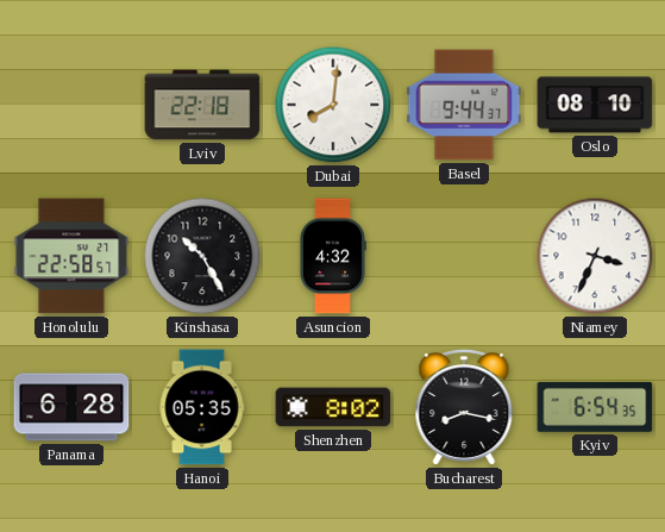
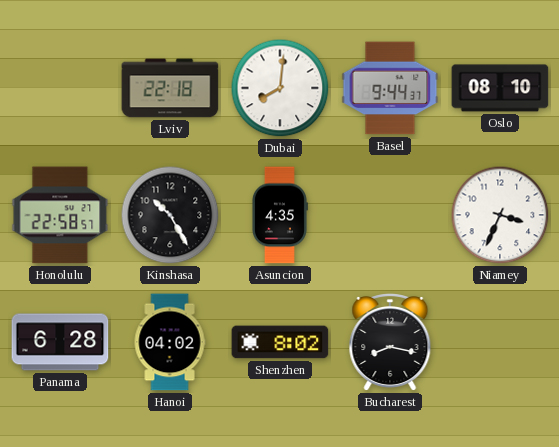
Asuncion: 4:32 -> 4:35
Hanoi: 05:35 -> 04:02
Kyiv: 6:54 -> none
